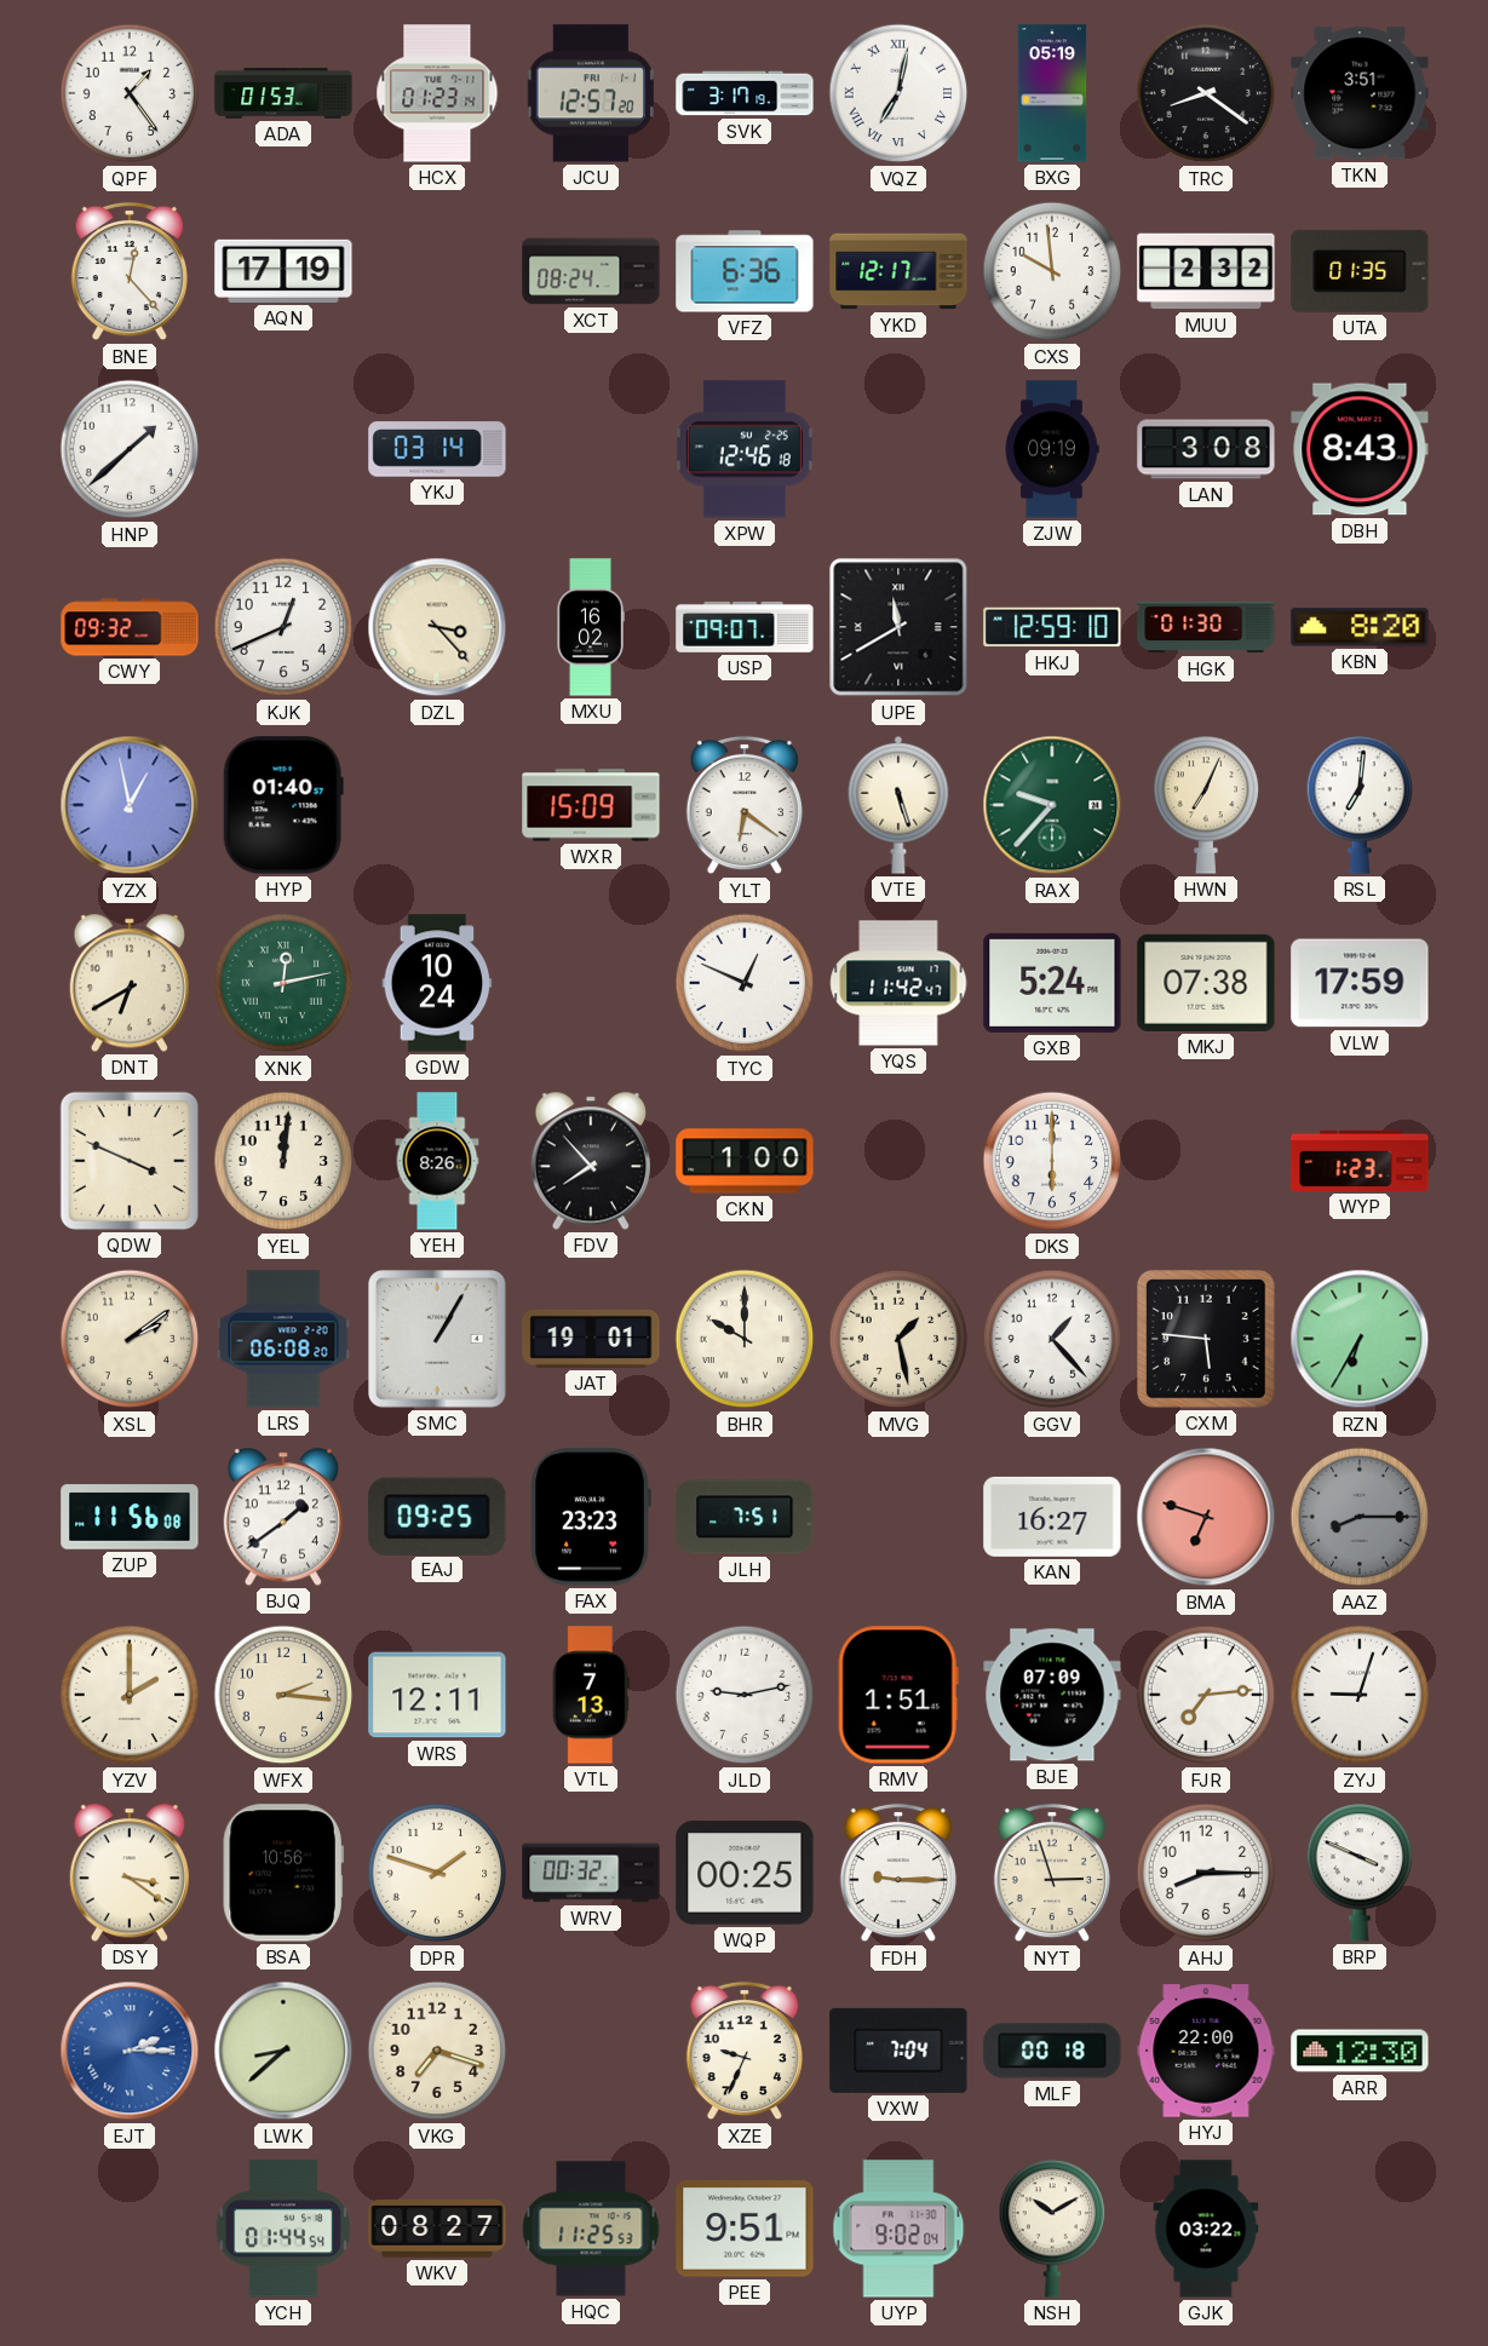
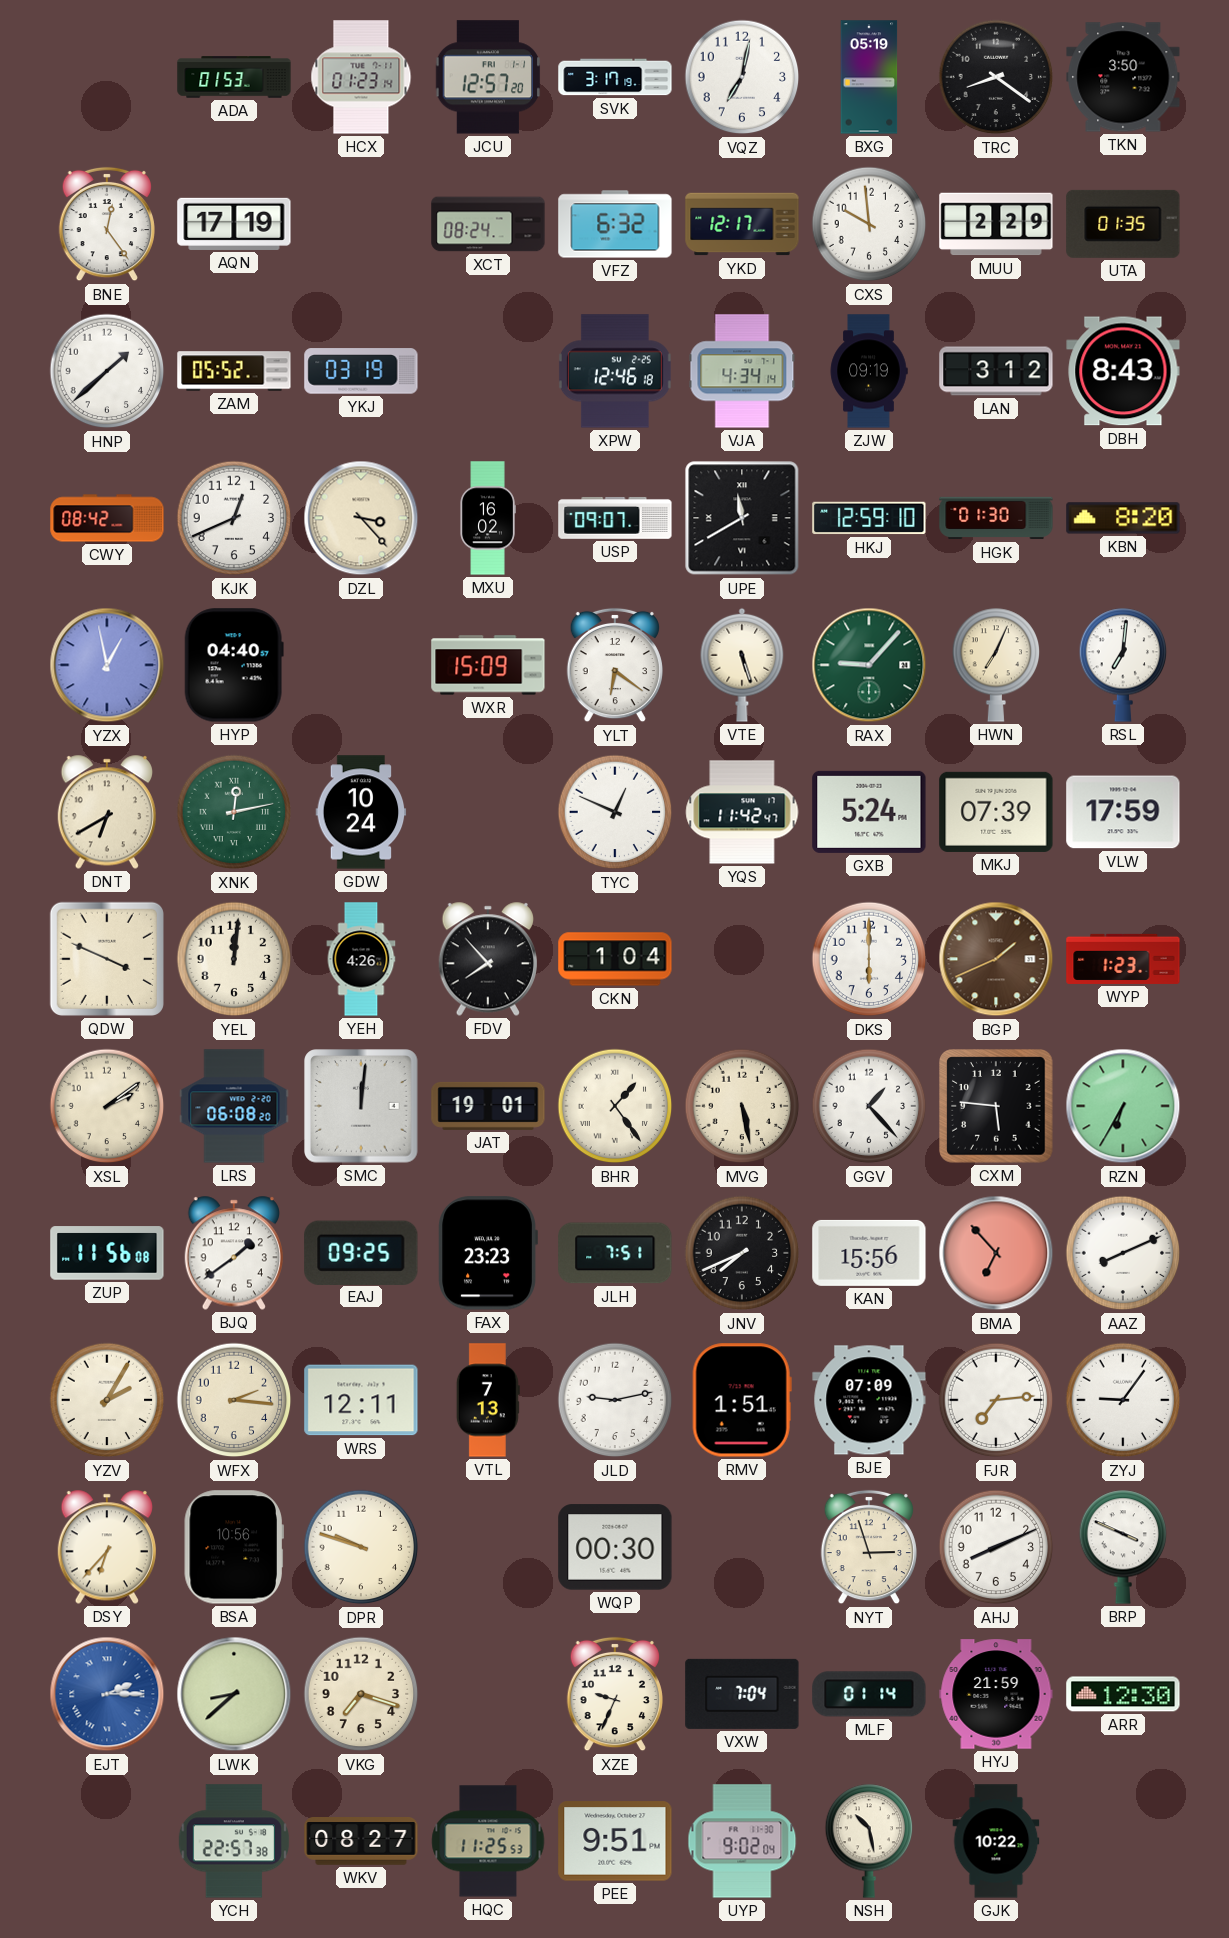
QPF: 1:24 -> none
VQZ numerals: Roman -> Arabic
TKN: 3:51 -> 3:50
BNE: 12:23 -> 12:24
VFZ: 6:36 -> 6:32
MUU: 2:32 -> 2:29
ZAM: none -> 05:52
YKJ: 03:14 -> 03:19
VJA: none -> 4:34
LAN: 3:08 -> 3:12
CWY: 09:32 -> 08:42
HYP: 01:40 -> 04:40
RAX: 9:37 -> 9:07
MKJ: 07:38 -> 07:39
YEH: 8:26 -> 4:26
CKN: 1:00 -> 1:04
BGP: none -> 1:41
SMC: 1:05 -> 12:01
BHR: 10:00 -> 1:24
MVG: 1:28 -> 5:28
JNV: none -> 7:41
KAN: 16:27 -> 15:56
BMA: 6:48 -> 6:53
AAZ: 8:15 -> 8:11
AAZ dial: grey -> white
YZV: 2:00 -> 2:05
ZYJ: 9:03 -> 9:06
DSY: 3:21 -> 6:37
DPR: 1:48 -> 9:48
WRV: 00:32 -> none
WQP: 00:25 -> 00:30
FDH: 9:15 -> none
AHJ: 8:15 -> 8:11
MLF: 00:18 -> 01:14
HYJ: 22:00 -> 21:59
YCH: 01:44 -> 22:57
NSH: 10:10 -> 10:28
GJK: 03:22 -> 10:22
